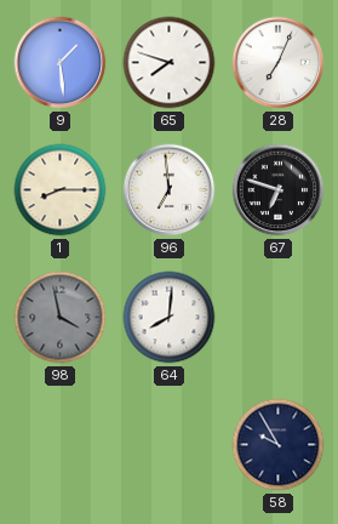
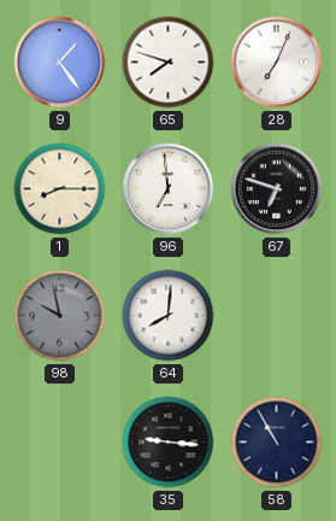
9: 1:29 -> 1:24
98: 3:58 -> 9:58
35: none -> 9:16
58: 9:55 -> 10:55
